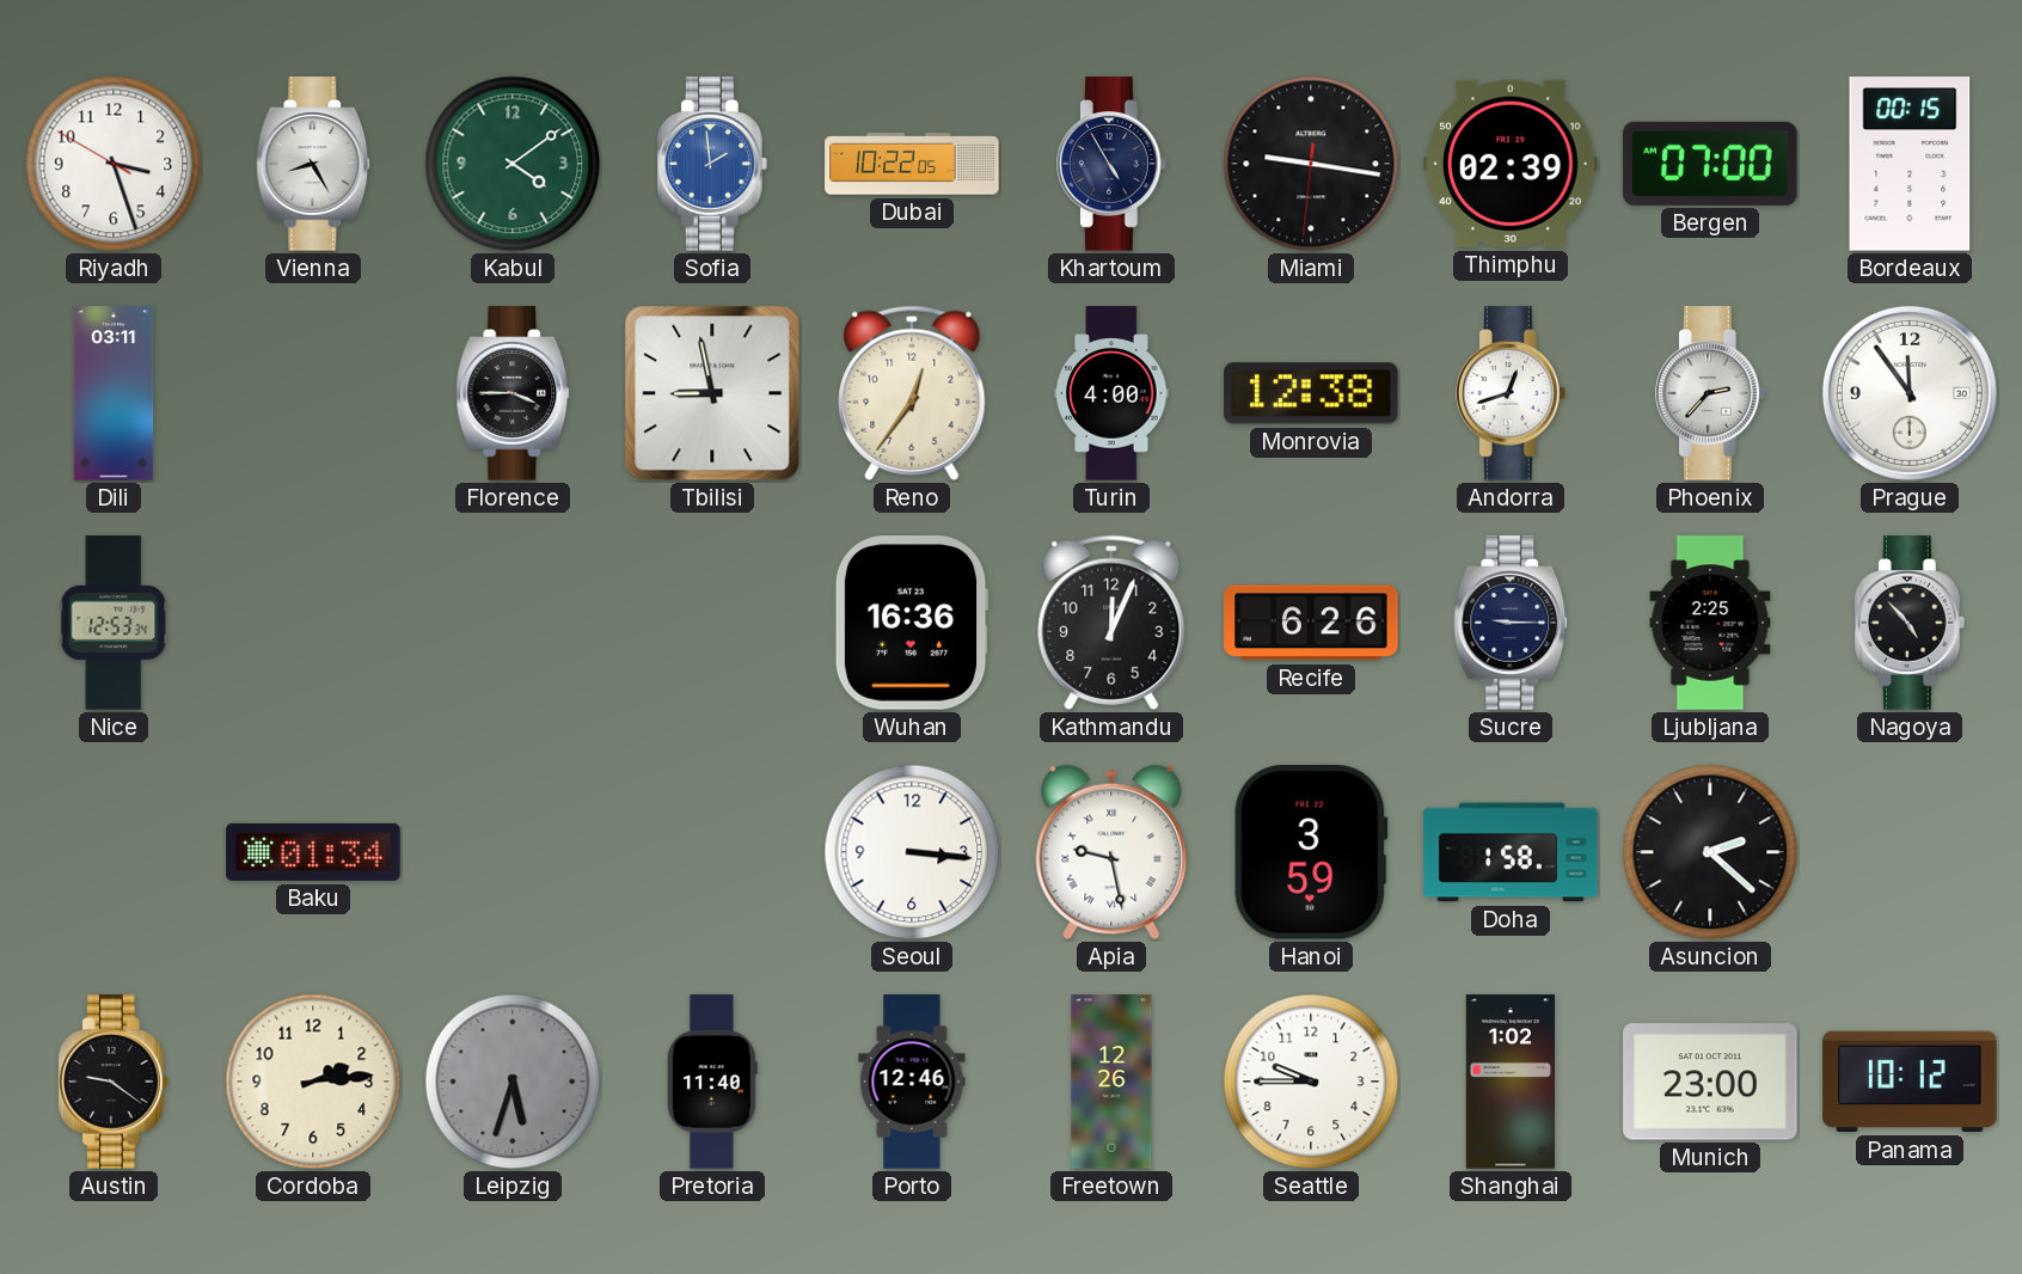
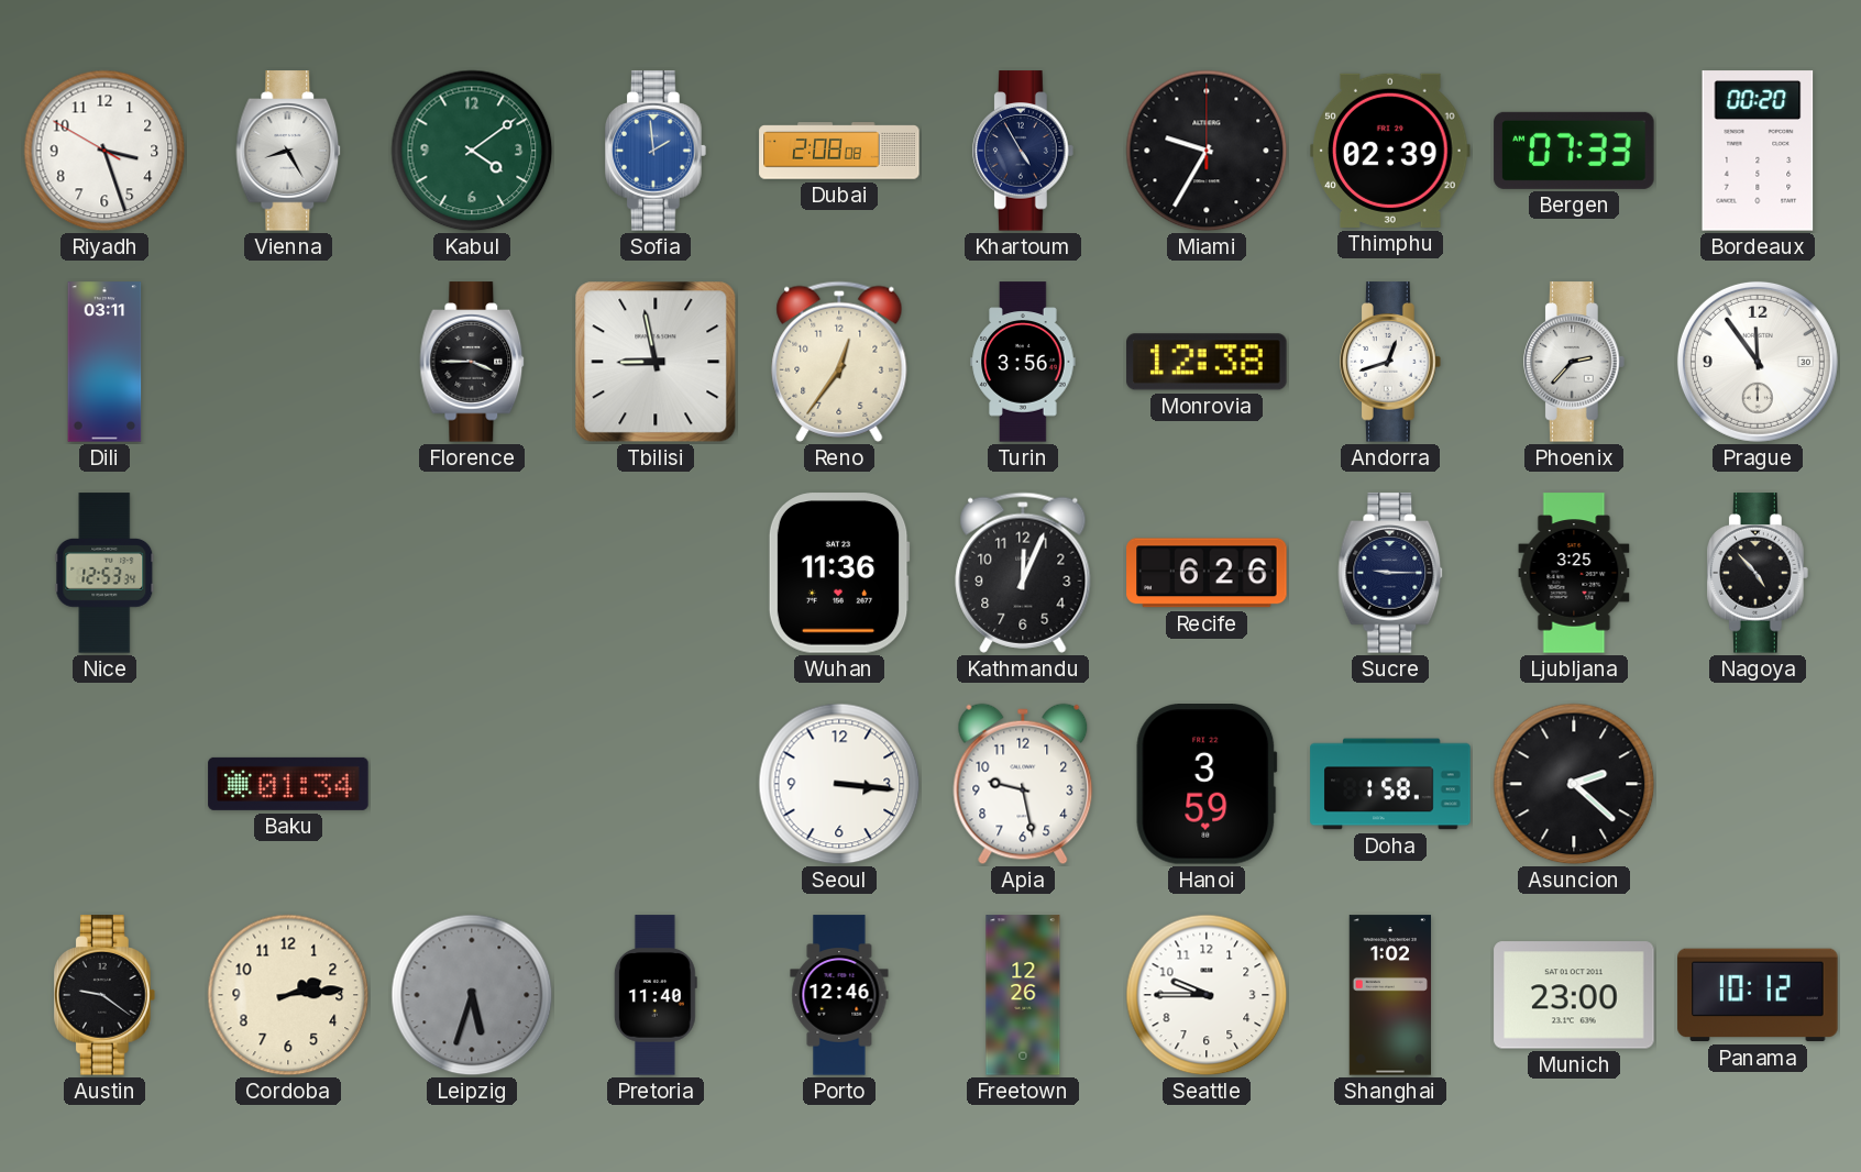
Dubai: 10:22 -> 2:08
Miami: 9:16 -> 9:35
Bergen: 07:00 -> 07:33
Bordeaux: 00:15 -> 00:20
Turin: 4:00 -> 3:56
Wuhan: 16:36 -> 11:36
Ljubljana: 2:25 -> 3:25
Apia numerals: Roman -> Arabic
